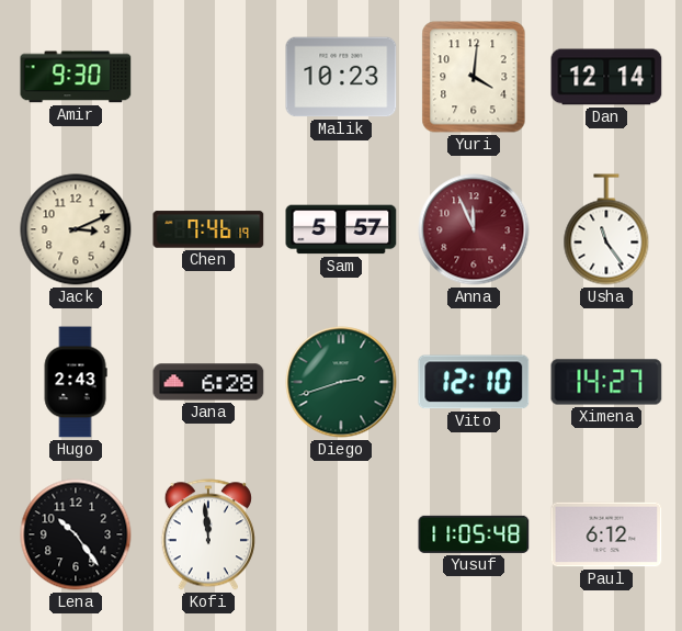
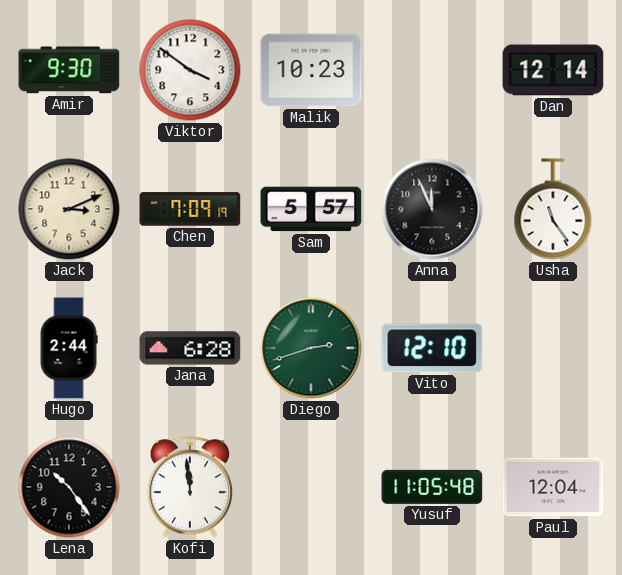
Viktor: none -> 3:51
Yuri: 4:01 -> none
Chen: 7:46 -> 7:09
Anna dial: burgundy -> black
Hugo: 2:43 -> 2:44
Ximena: 14:27 -> none
Paul: 6:12 -> 12:04
